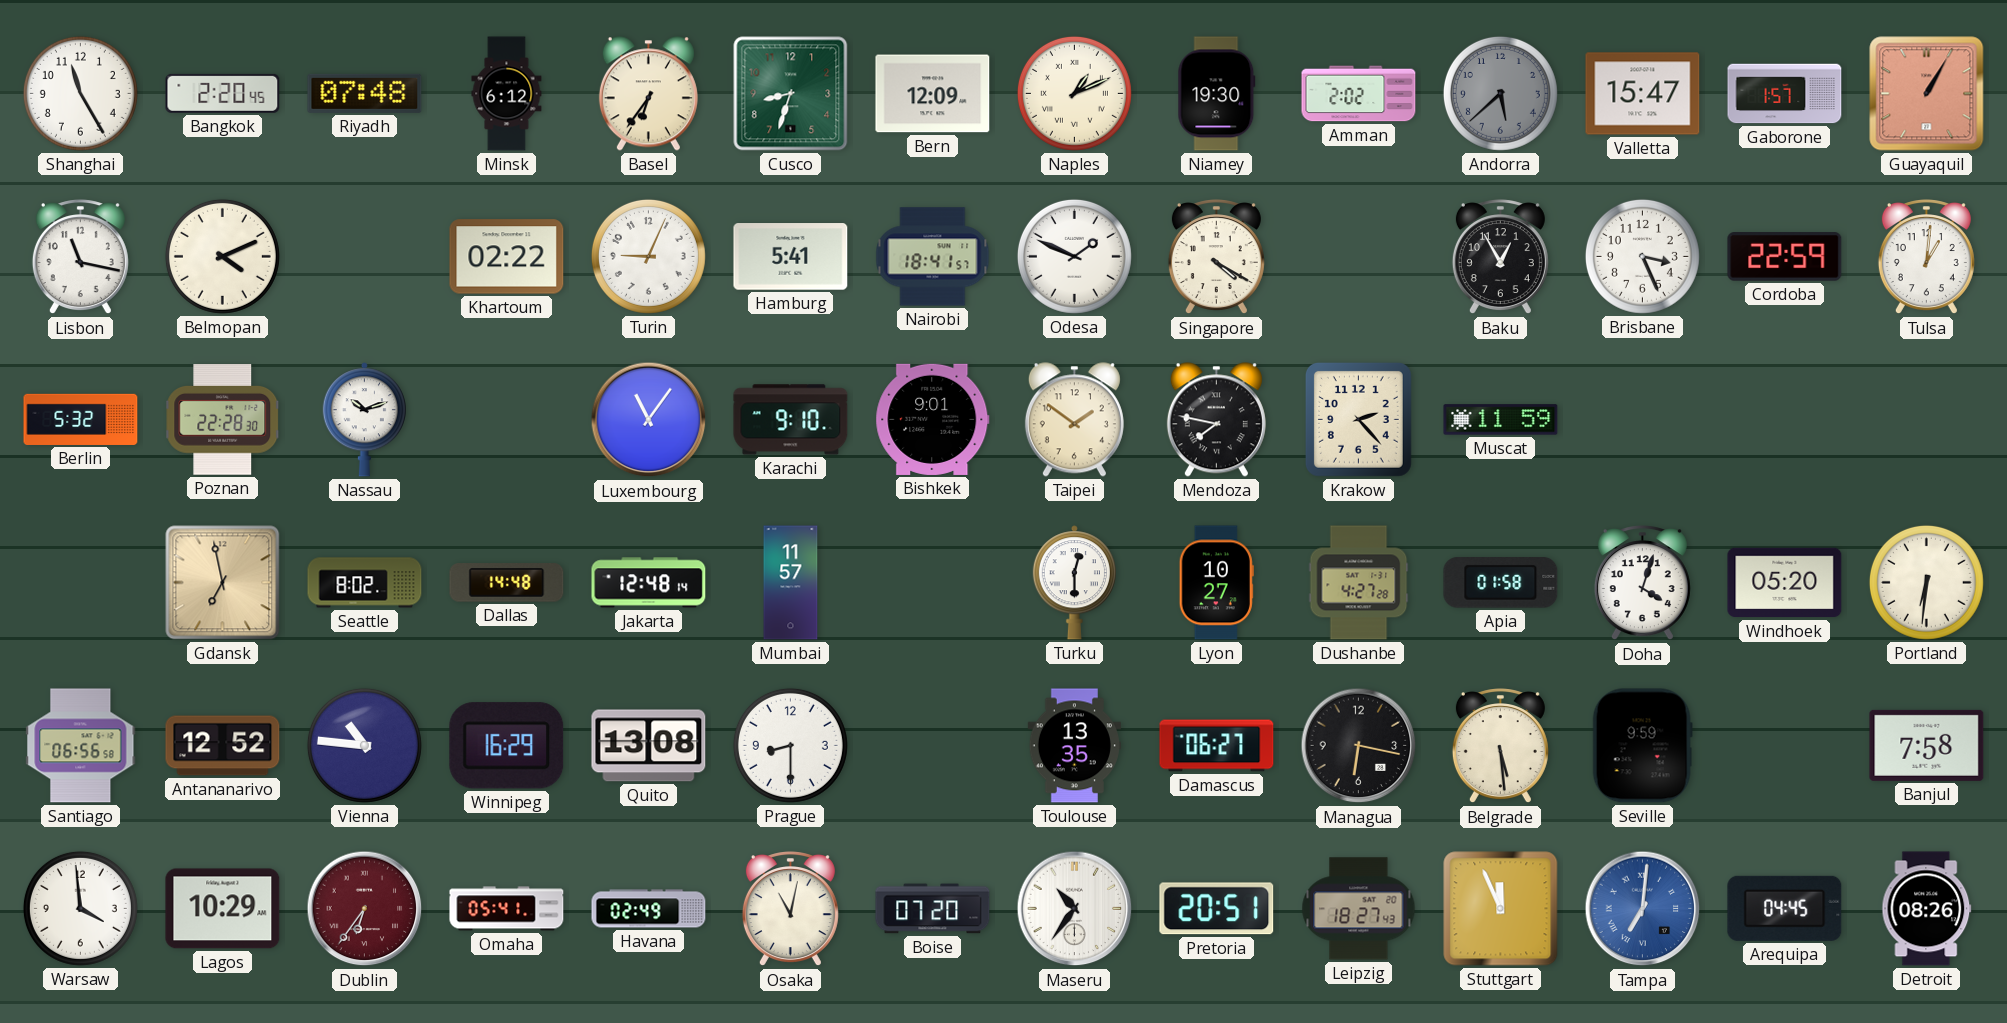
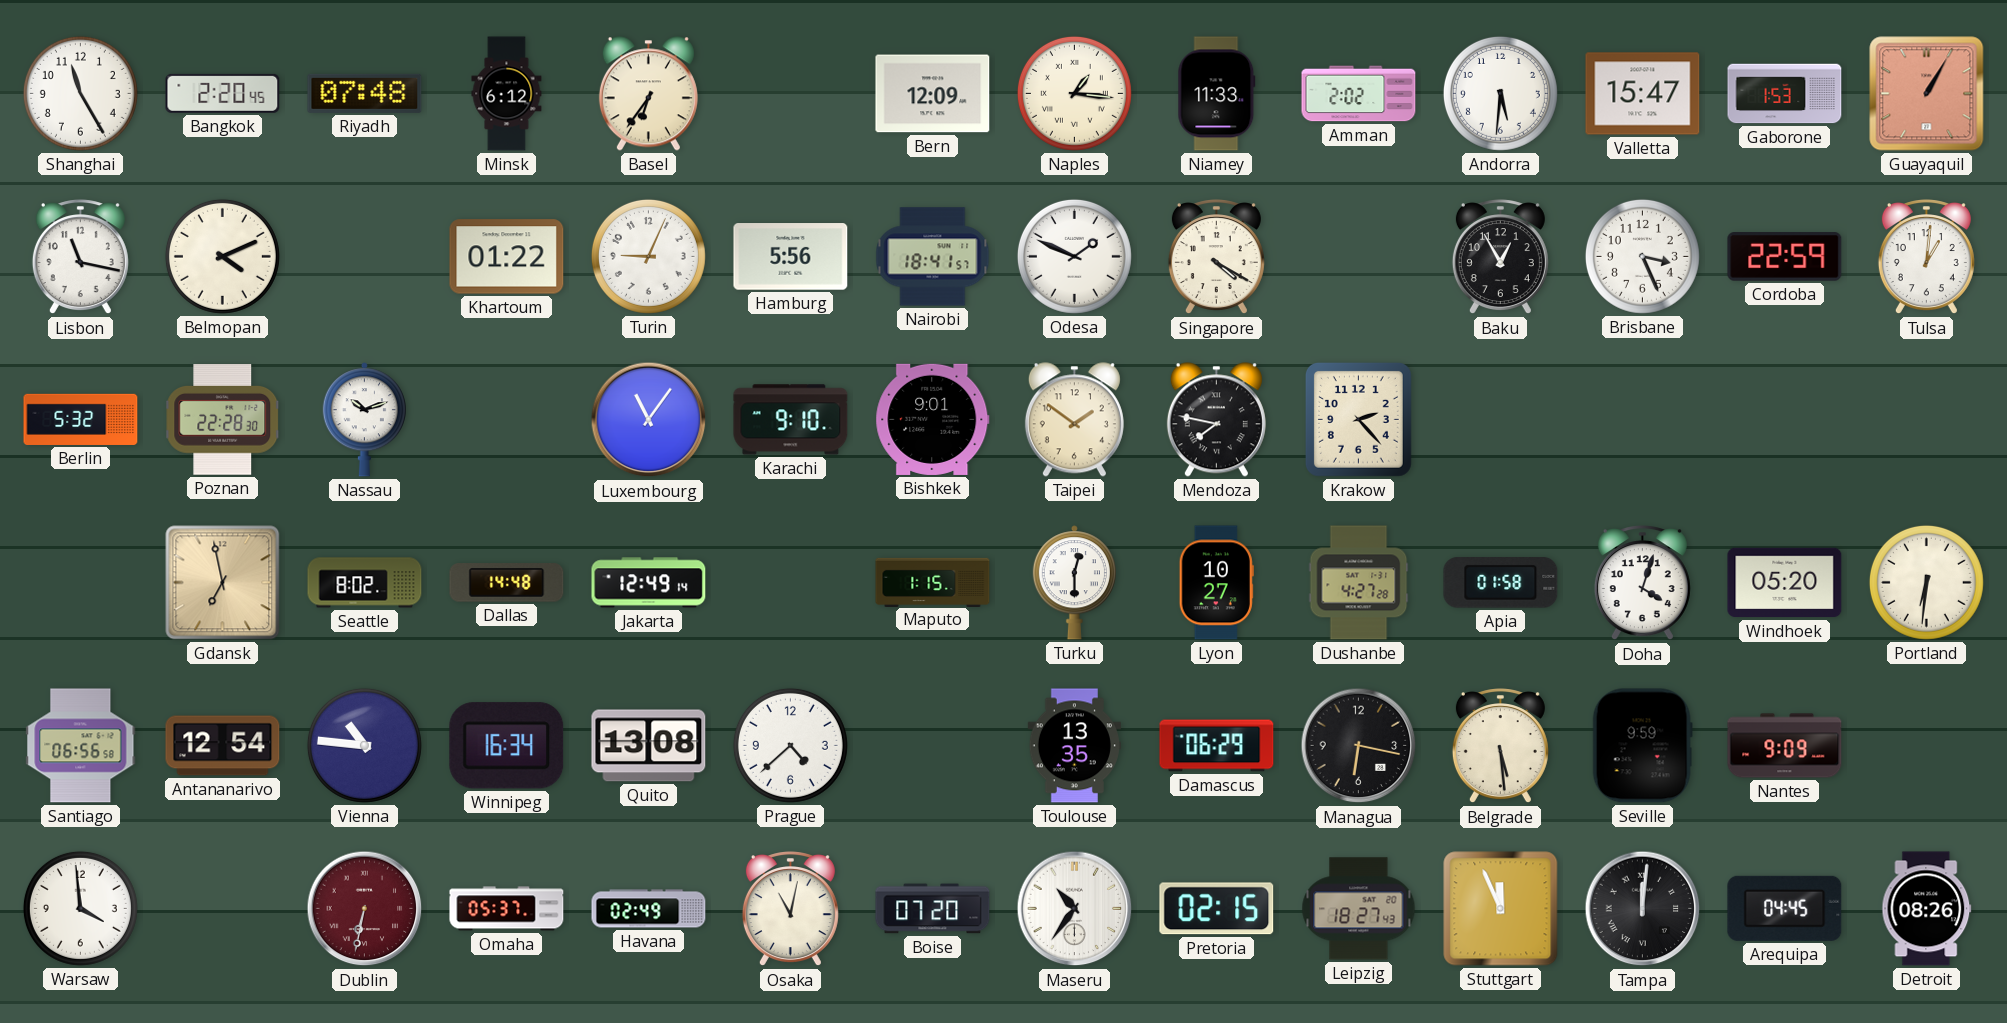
Cusco: 8:33 -> none
Naples: 1:11 -> 1:16
Niamey: 19:30 -> 11:33
Andorra: 5:38 -> 5:31
Andorra dial: grey -> white
Gaborone: 1:57 -> 1:53
Khartoum: 02:22 -> 01:22
Hamburg: 5:41 -> 5:56
Muscat: 11:59 -> none
Jakarta: 12:48 -> 12:49
Mumbai: 11:57 -> none
Maputo: none -> 1:15
Antananarivo: 12:52 -> 12:54
Winnipeg: 16:29 -> 16:34
Prague: 8:30 -> 4:38
Damascus: 06:27 -> 06:29
Nantes: none -> 9:09
Banjul: 7:58 -> none
Lagos: 10:29 -> none
Dublin: 6:36 -> 6:32
Omaha: 05:41 -> 05:37
Pretoria: 20:51 -> 02:15
Tampa: 7:01 -> 12:01
Tampa dial: blue -> black
